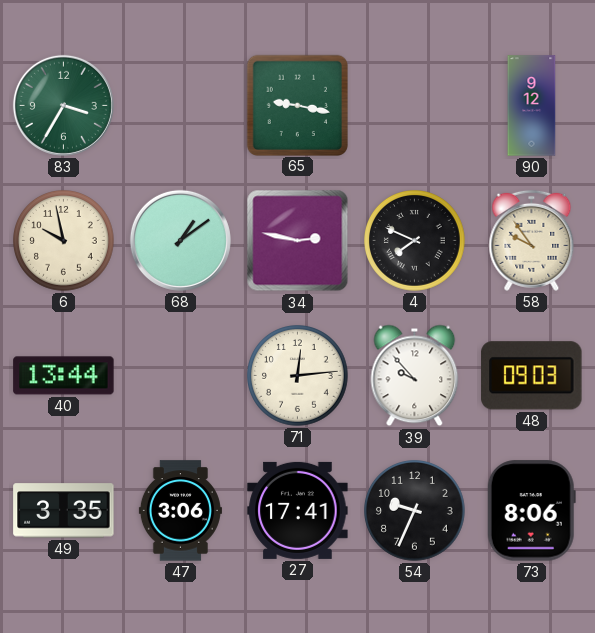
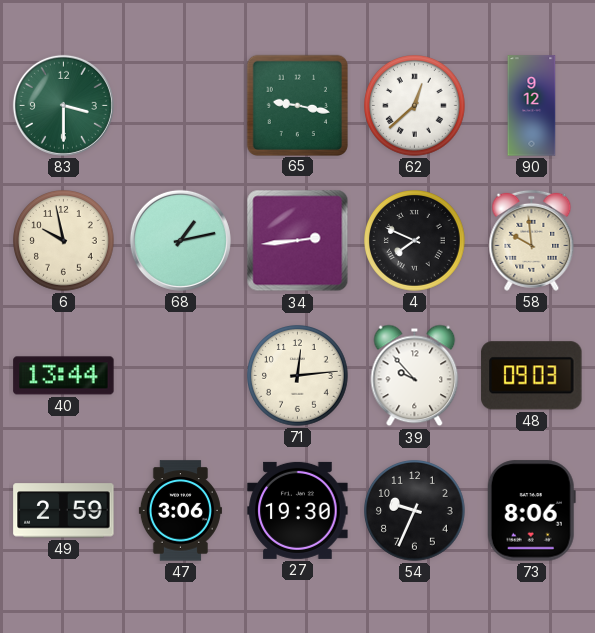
83: 3:35 -> 3:30
62: none -> 12:38
68: 1:09 -> 1:13
34: 2:47 -> 2:44
58: 9:54 -> 9:59
49: 3:35 -> 2:59
27: 17:41 -> 19:30
